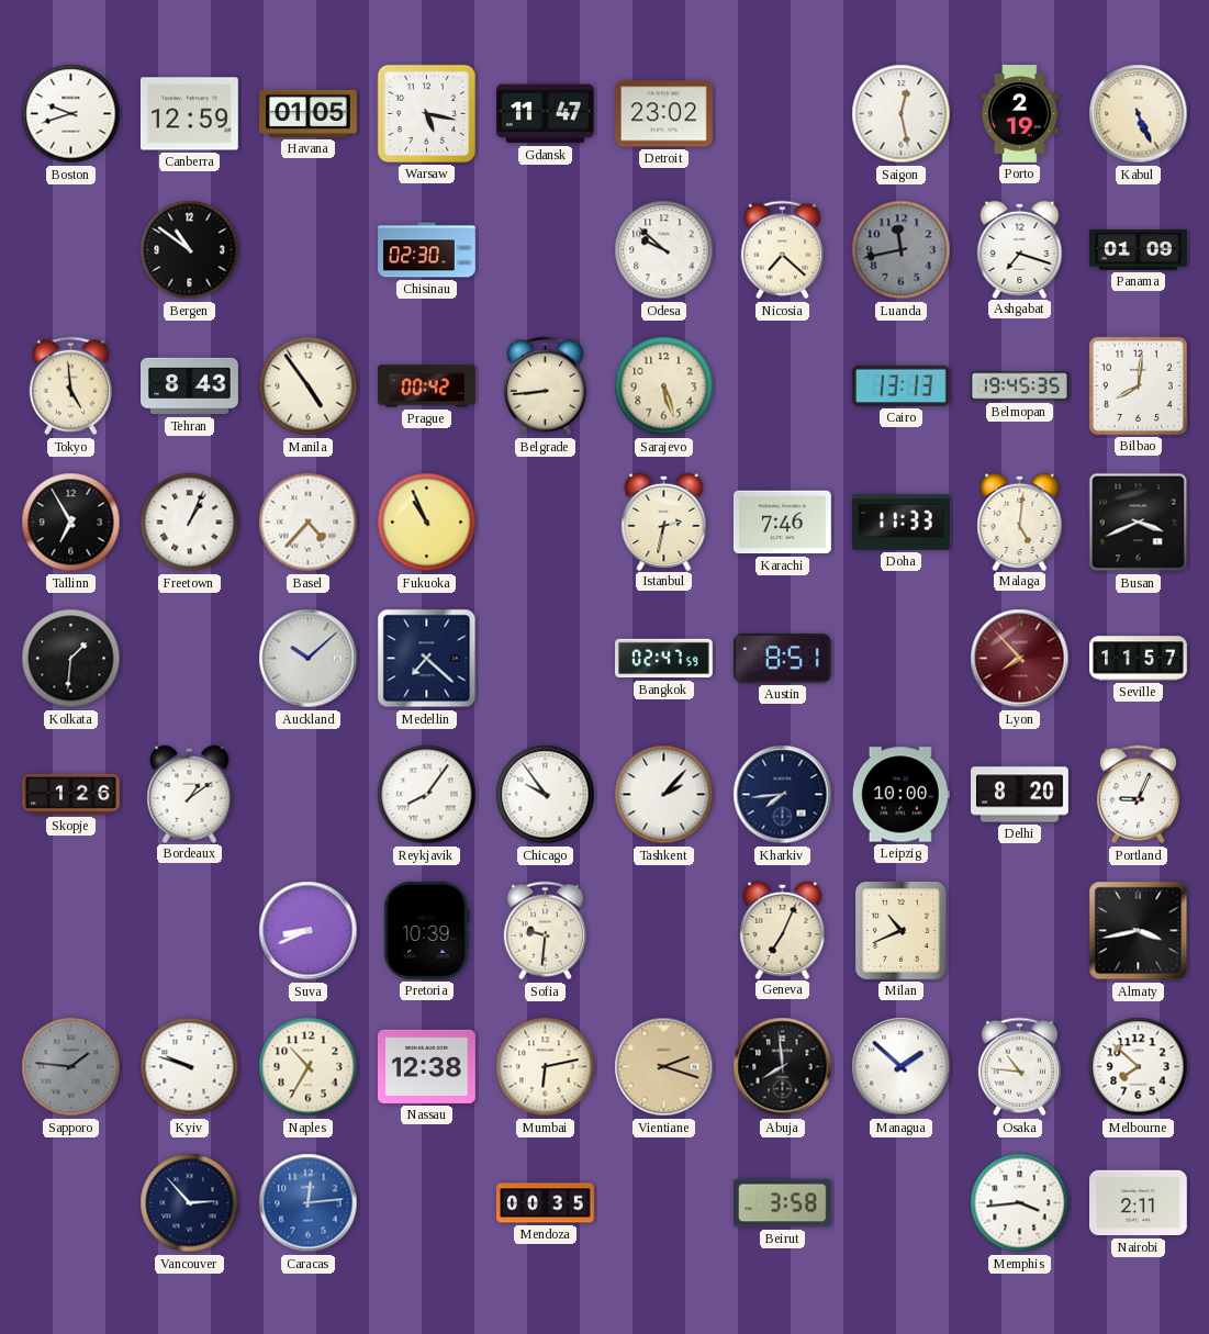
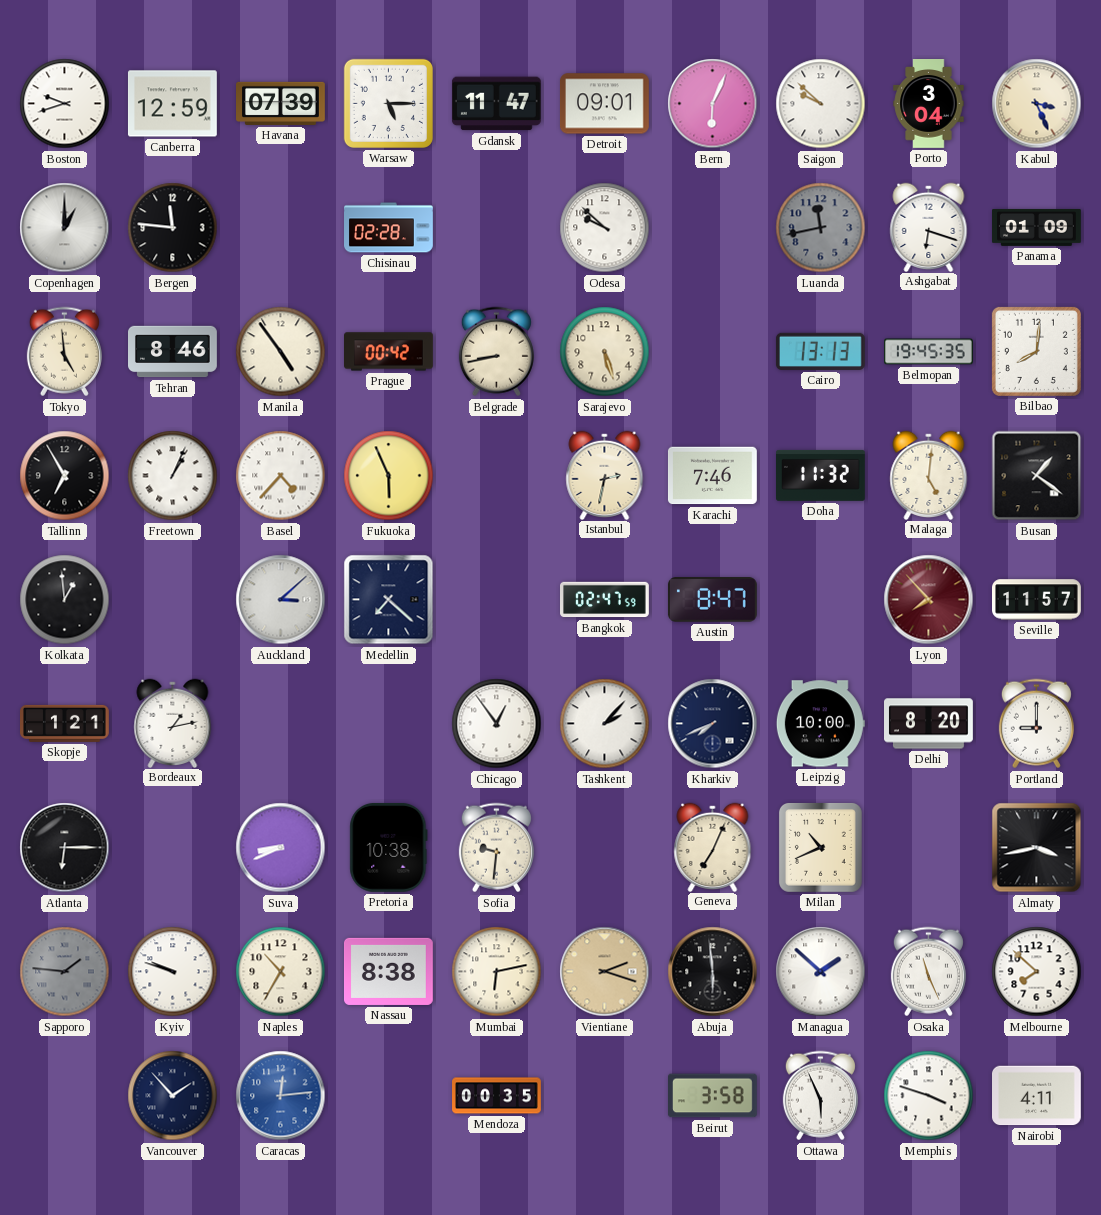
Havana: 01:05 -> 07:39
Warsaw: 5:17 -> 5:15
Detroit: 23:02 -> 09:01
Bern: none -> 6:04
Saigon: 12:28 -> 9:52
Porto: 2:19 -> 3:04
Kabul: 5:26 -> 3:26
Copenhagen: none -> 1:00
Bergen: 10:51 -> 11:46
Chisinau: 02:30 -> 02:28
Nicosia: 7:22 -> none
Ashgabat: 7:18 -> 6:18
Tehran: 8:43 -> 8:46
Belgrade: 8:44 -> 8:43
Fukuoka: 10:56 -> 5:56
Doha: 11:33 -> 11:32
Busan: 3:41 -> 1:21
Kolkata: 1:31 -> 12:59
Auckland: 10:08 -> 3:08
Austin: 8:51 -> 8:47
Skopje: 1:26 -> 1:21
Bordeaux: 1:09 -> 1:13
Reykjavik: 8:06 -> none
Chicago: 9:54 -> 12:54
Kharkiv: 7:44 -> 7:41
Portland: 9:04 -> 9:00
Atlanta: none -> 6:15
Pretoria: 10:39 -> 10:38
Nassau: 12:38 -> 8:38
Abuja: 7:59 -> 5:59
Osaka: 10:46 -> 11:26
Vancouver: 2:53 -> 1:53
Ottawa: none -> 5:56
Memphis: 3:44 -> 3:48
Nairobi: 2:11 -> 4:11
